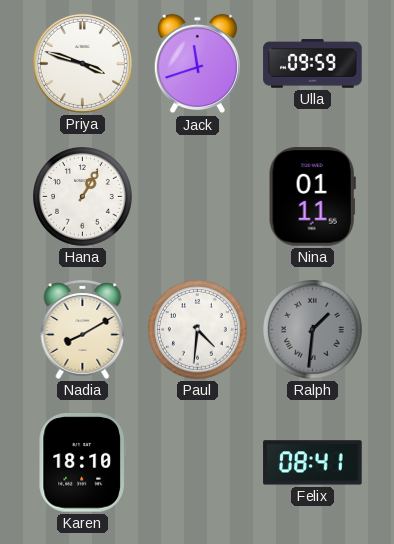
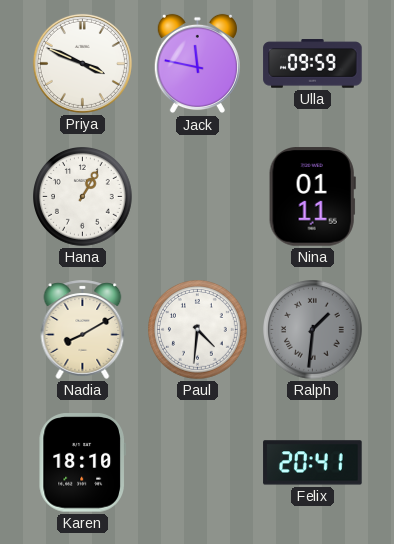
Priya: 3:48 -> 3:49
Jack: 11:42 -> 11:47
Felix: 08:41 -> 20:41
